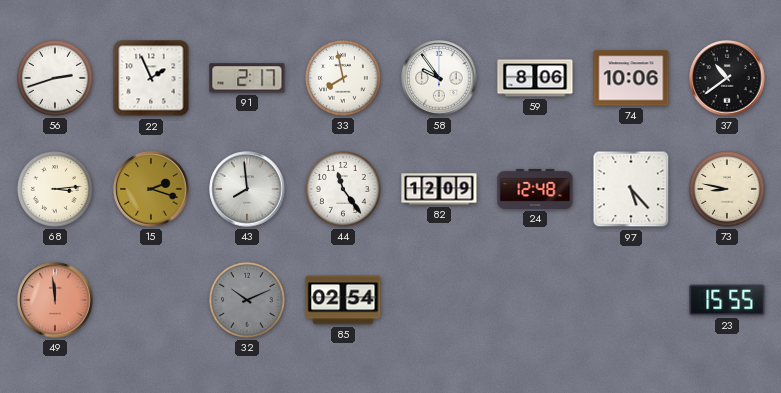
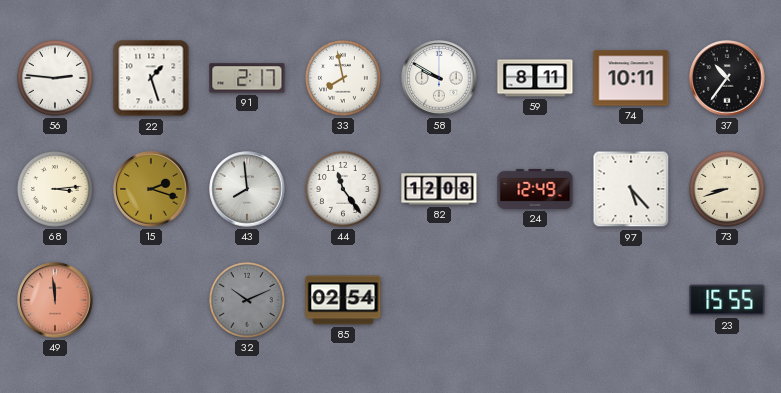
56: 2:42 -> 2:46
22: 1:56 -> 1:27
58: 9:54 -> 9:50
59: 8:06 -> 8:11
74: 10:06 -> 10:11
37: 10:39 -> 10:36
82: 12:09 -> 12:08
24: 12:48 -> 12:49
73: 8:47 -> 8:42
